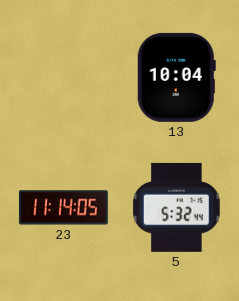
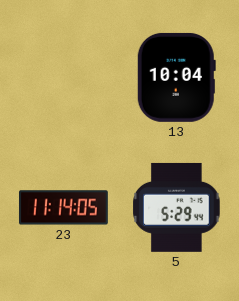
5: 5:32 -> 5:29
